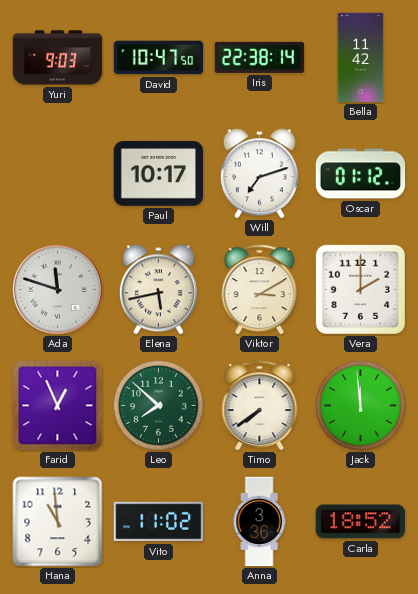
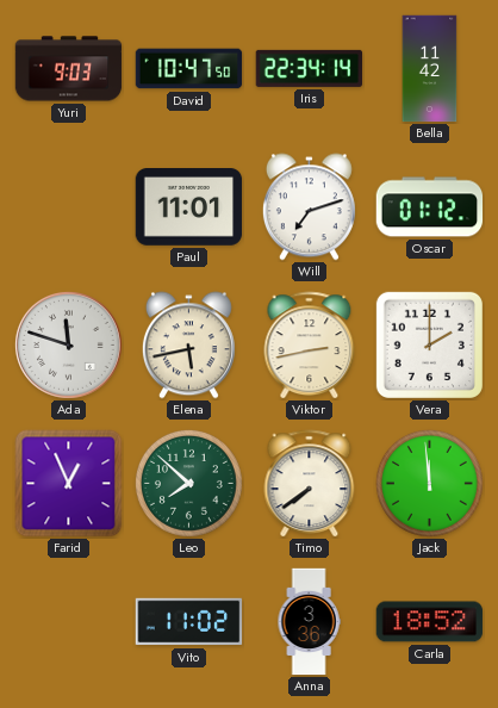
Iris: 22:38 -> 22:34
Paul: 10:17 -> 11:01
Viktor: 3:10 -> 2:43
Hana: 10:59 -> none
